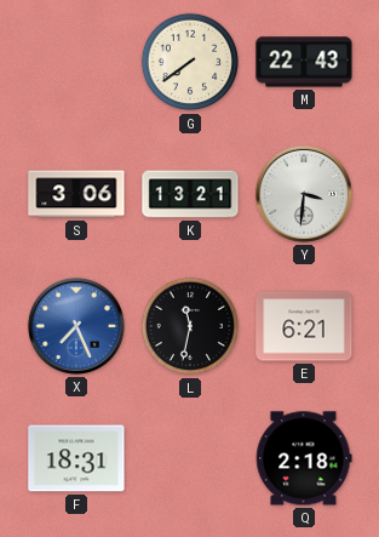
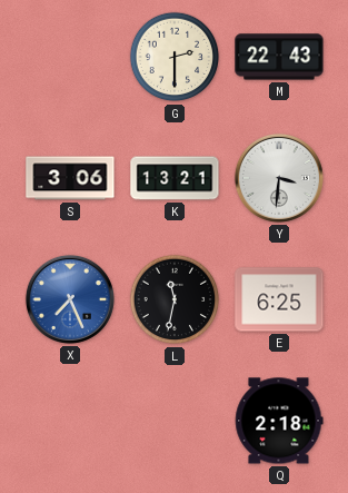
G: 7:39 -> 2:30
E: 6:21 -> 6:25
F: 18:31 -> none
